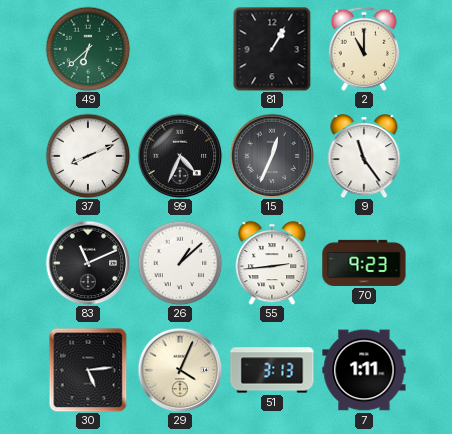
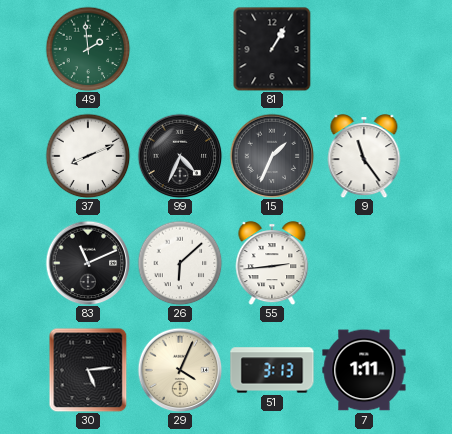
49: 6:38 -> 1:59
2: 11:00 -> none
15: 12:34 -> 1:34
26: 1:08 -> 6:08
70: 9:23 -> none
